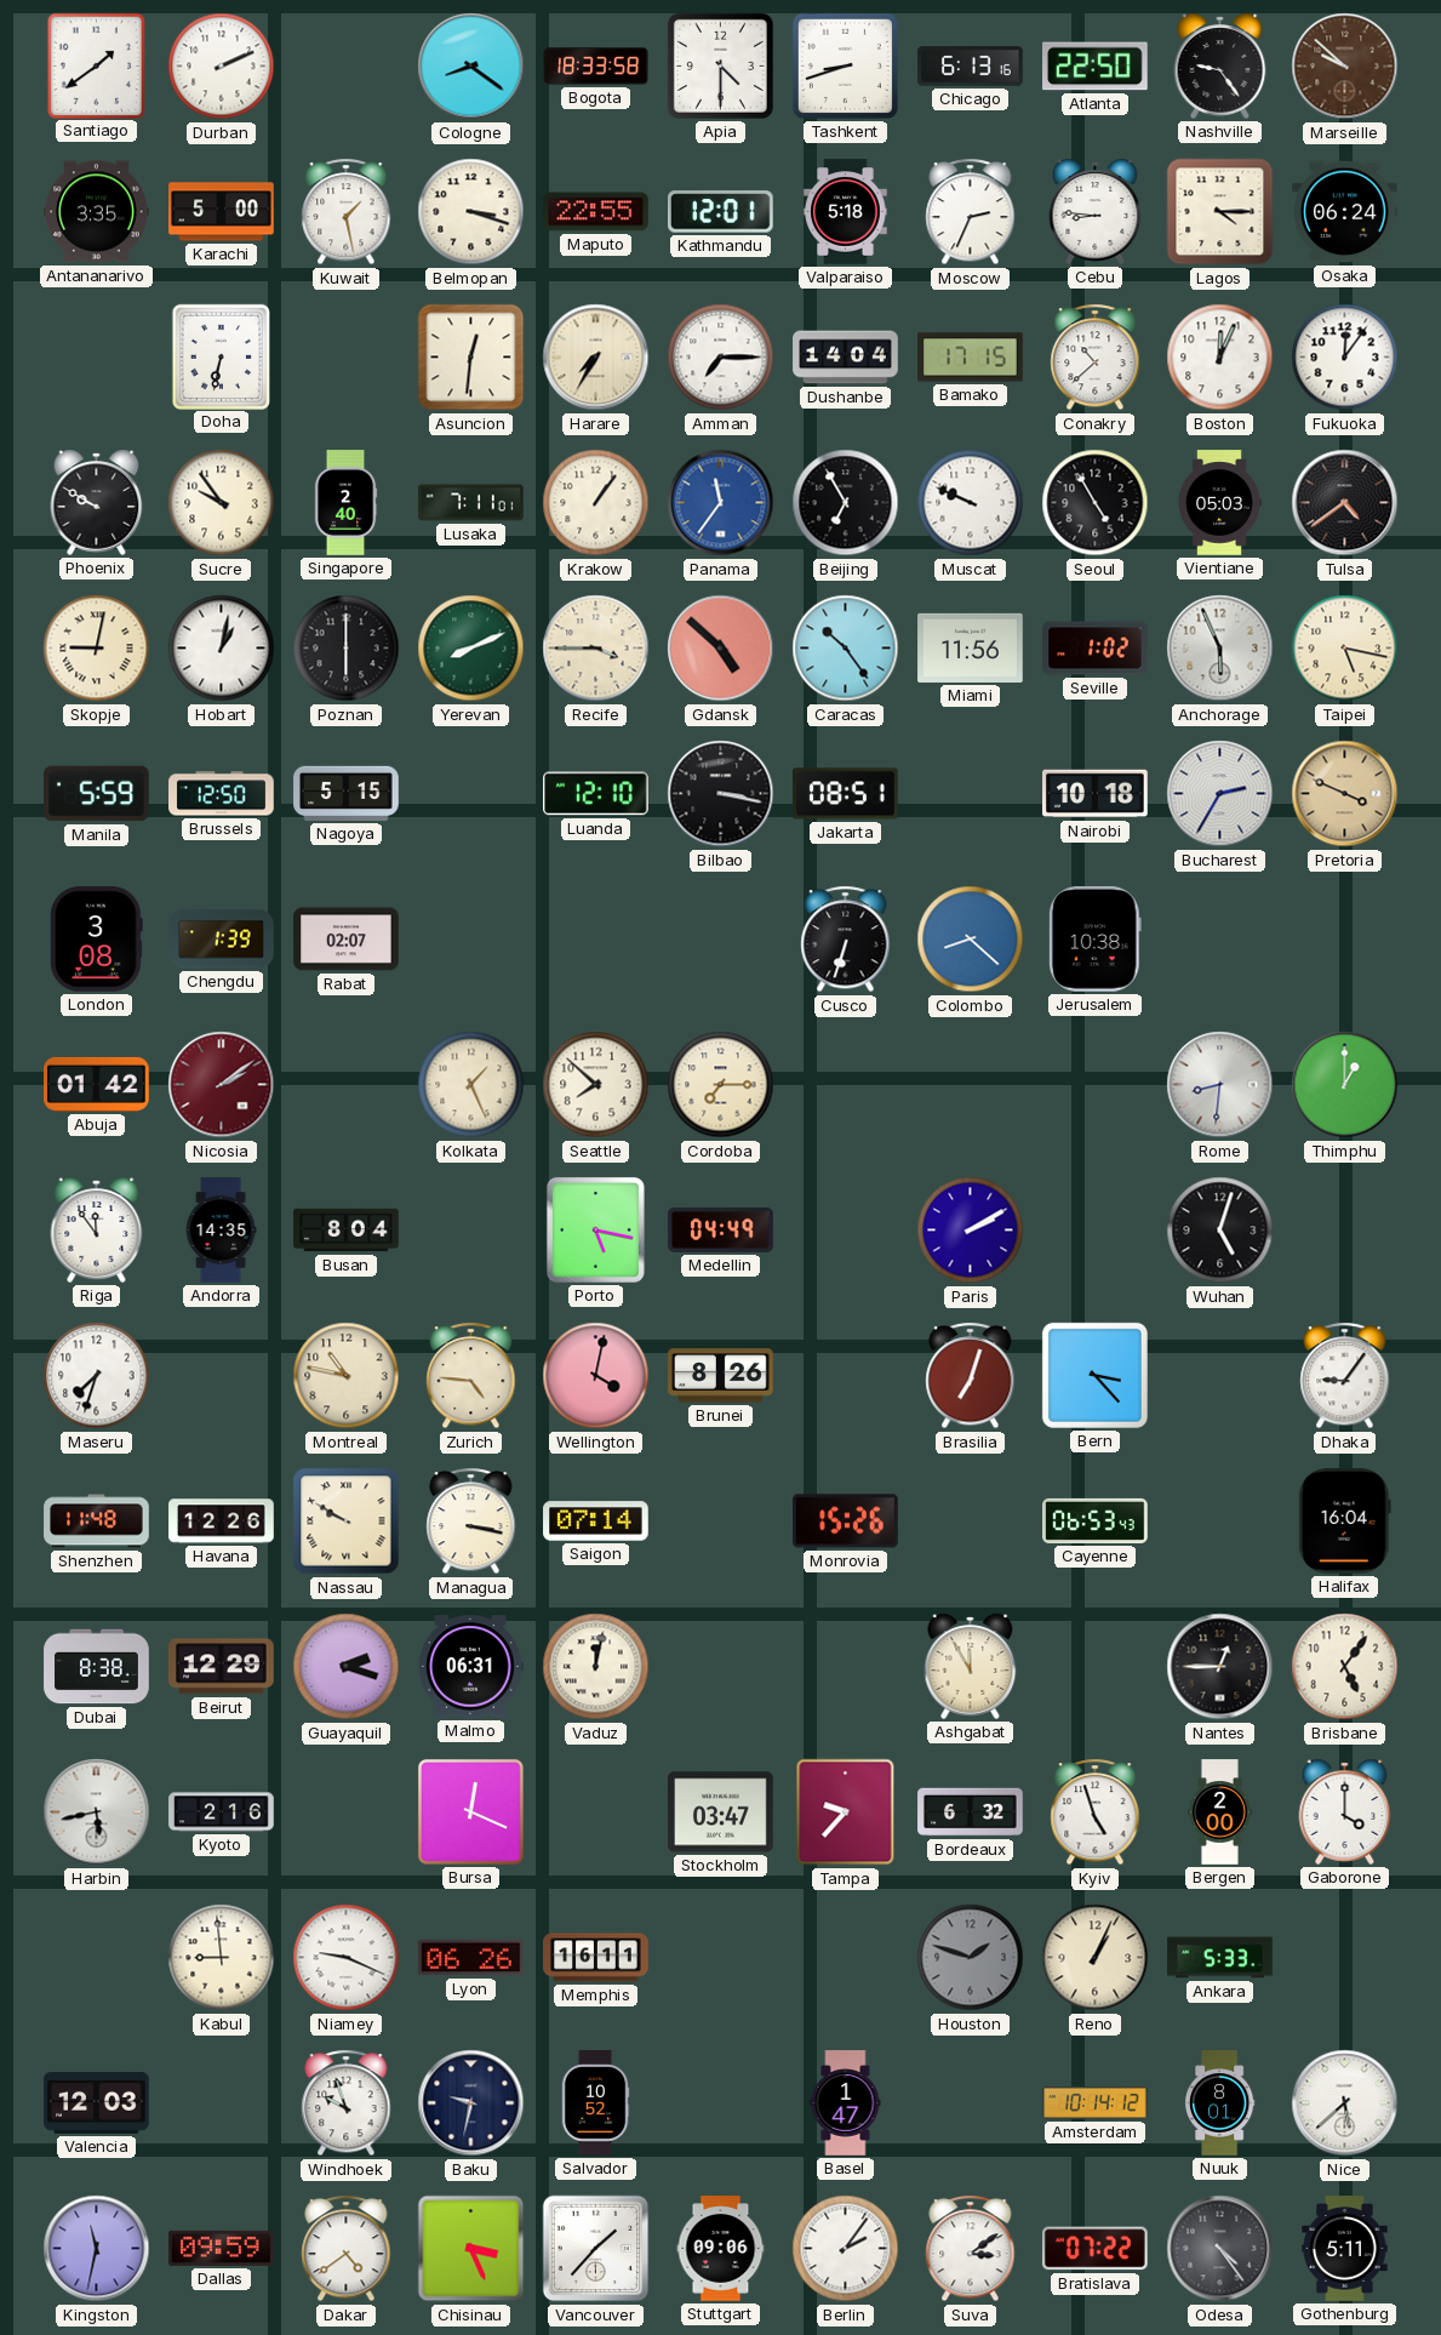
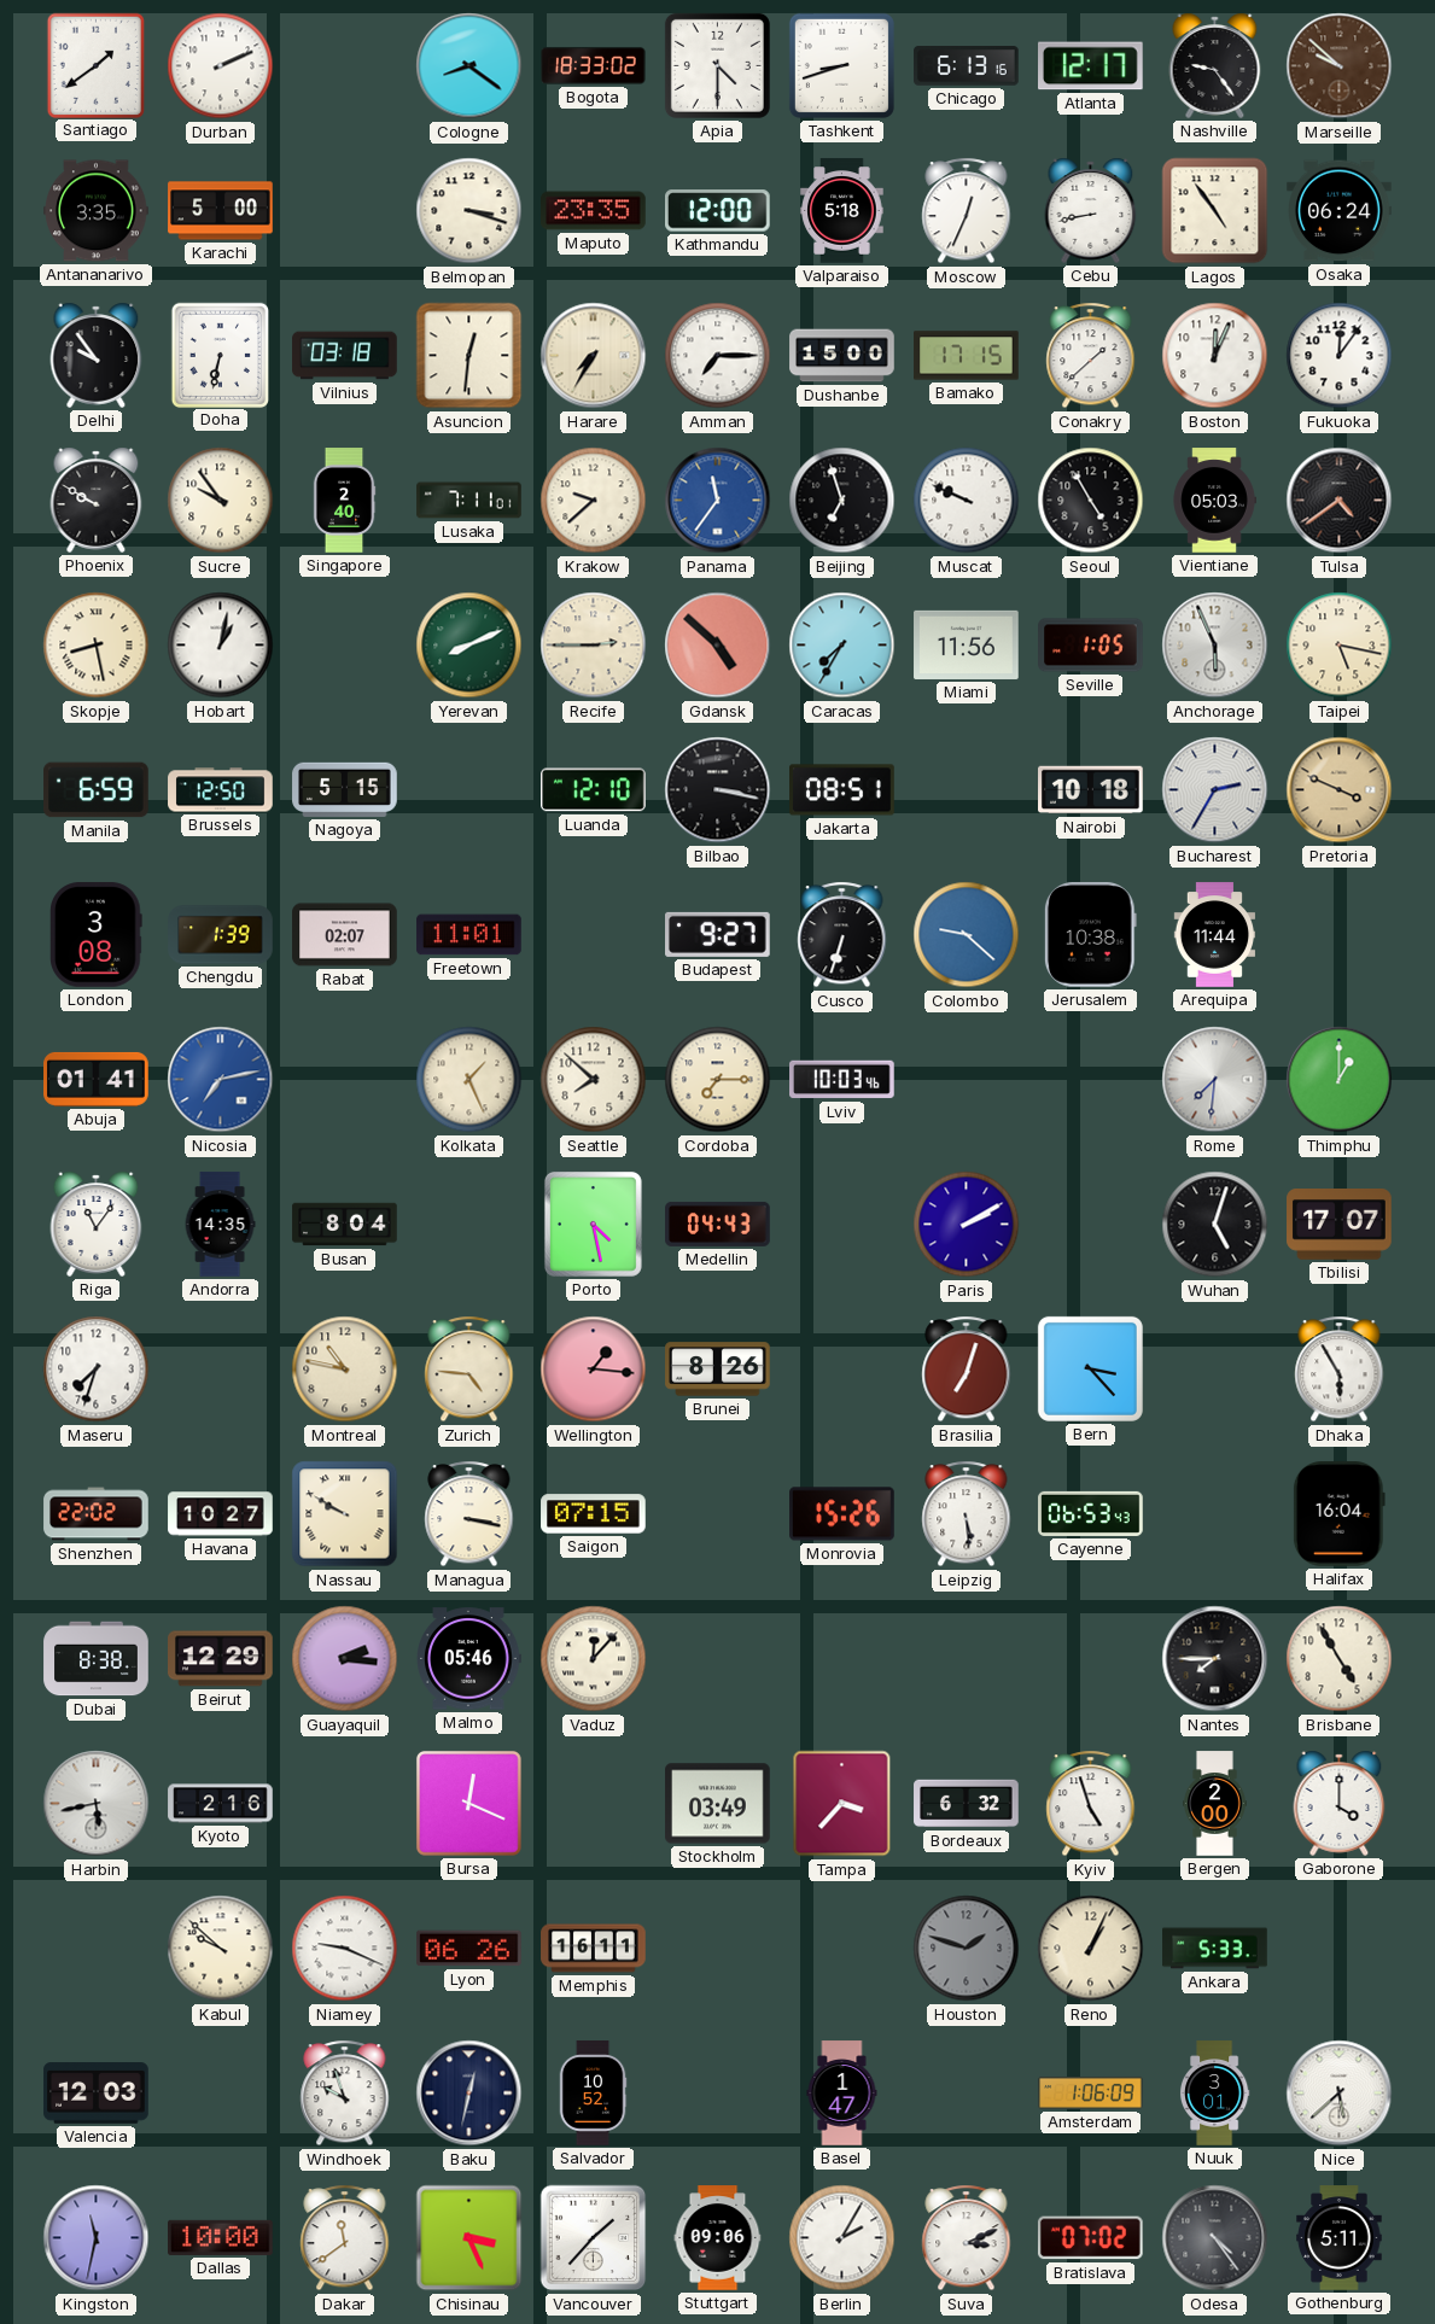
Bogota: 18:33:58 -> 18:33:02
Atlanta: 22:50 -> 12:17
Kuwait: 1:28 -> none
Maputo: 22:55 -> 23:35
Kathmandu: 12:01 -> 12:00
Moscow: 2:34 -> 12:34
Cebu: 8:46 -> 8:43
Lagos: 4:15 -> 4:54
Delhi: none -> 9:54
Vilnius: none -> 03:18
Dushanbe: 14:04 -> 15:00
Conakry: 10:38 -> 1:38
Krakow: 1:06 -> 9:38
Beijing: 6:55 -> 6:57
Skopje: 9:02 -> 8:28
Poznan: 6:00 -> none
Recife: 3:45 -> 2:45
Caracas: 10:24 -> 7:35
Seville: 1:02 -> 1:05
Manila: 5:59 -> 6:59
Freetown: none -> 11:01
Budapest: none -> 9:27
Colombo: 8:22 -> 9:22
Arequipa: none -> 11:44
Abuja: 01:42 -> 01:41
Nicosia: 2:09 -> 7:13
Nicosia dial: burgundy -> blue
Lviv: none -> 10:03
Rome: 8:31 -> 7:31
Riga: 11:54 -> 11:06
Porto: 5:17 -> 4:28
Medellin: 04:49 -> 04:43
Tbilisi: none -> 17:07
Wellington: 4:02 -> 1:16
Dhaka: 9:06 -> 5:55
Shenzhen: 11:48 -> 22:02
Havana: 12:26 -> 10:27
Saigon: 07:14 -> 07:15
Leipzig: none -> 5:29
Guayaquil: 2:18 -> 2:16
Malmo: 06:31 -> 05:46
Vaduz: 12:02 -> 12:07
Ashgabat: 11:55 -> none
Nantes: 12:45 -> 7:45
Brisbane: 5:06 -> 4:55
Stockholm: 03:47 -> 03:49
Tampa: 9:37 -> 3:37
Kabul: 8:59 -> 9:52
Baku: 9:32 -> 12:32
Amsterdam: 10:14 -> 1:06
Nuuk: 8:01 -> 3:01
Dallas: 09:59 -> 10:00
Dakar: 4:39 -> 11:39
Berlin: 2:06 -> 2:05
Suva: 3:09 -> 3:11
Bratislava: 07:22 -> 07:02
